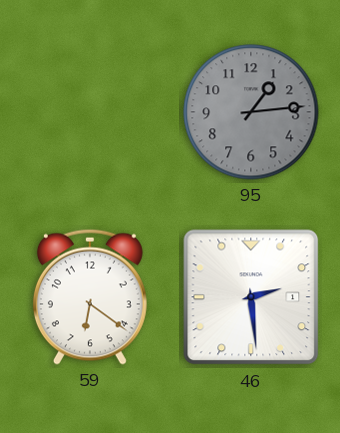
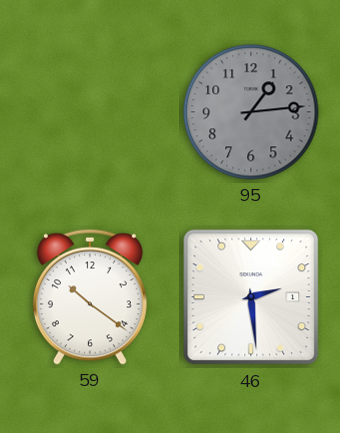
59: 6:21 -> 10:21
